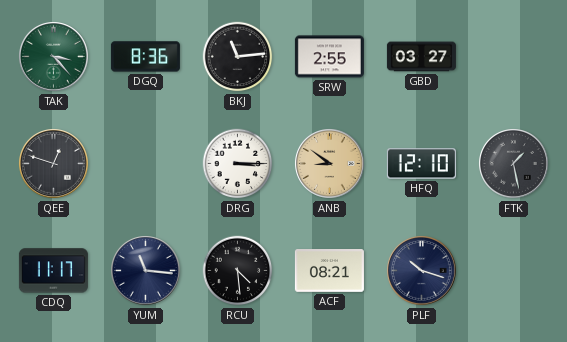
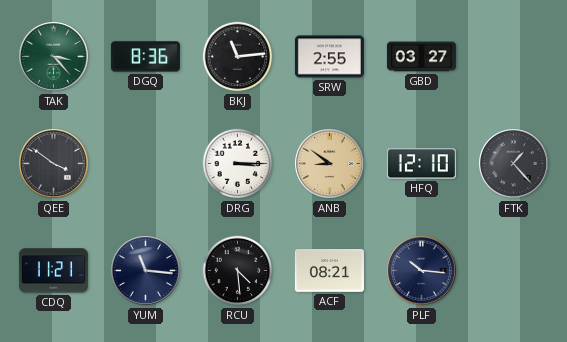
QEE: 12:48 -> 3:51
FTK: 1:28 -> 1:23
CDQ: 11:17 -> 11:21
PLF: 10:18 -> 10:16
